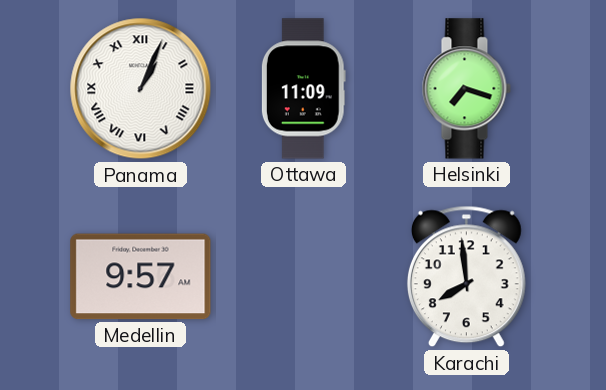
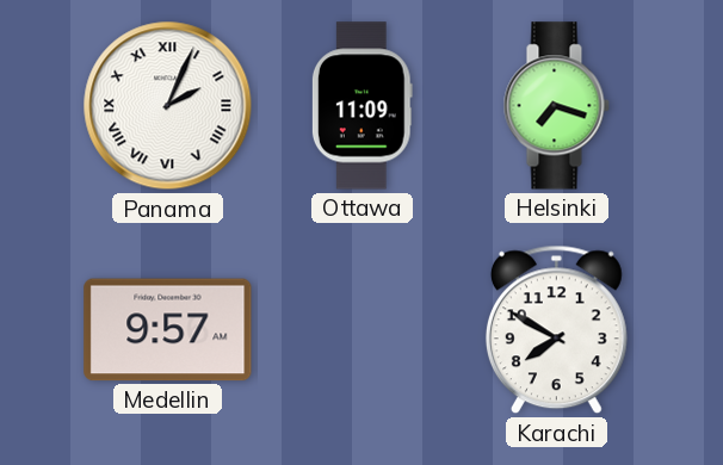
Panama: 1:04 -> 2:04
Karachi: 7:59 -> 7:50
